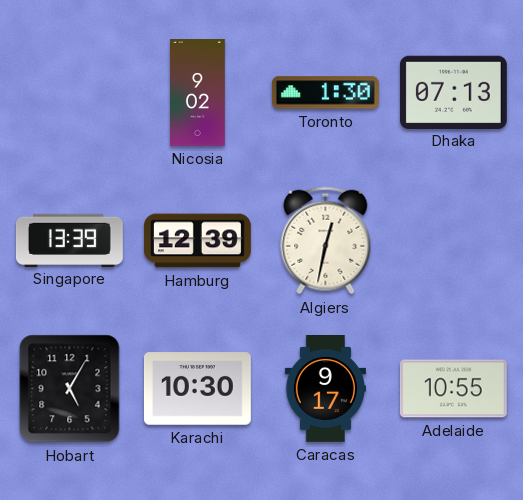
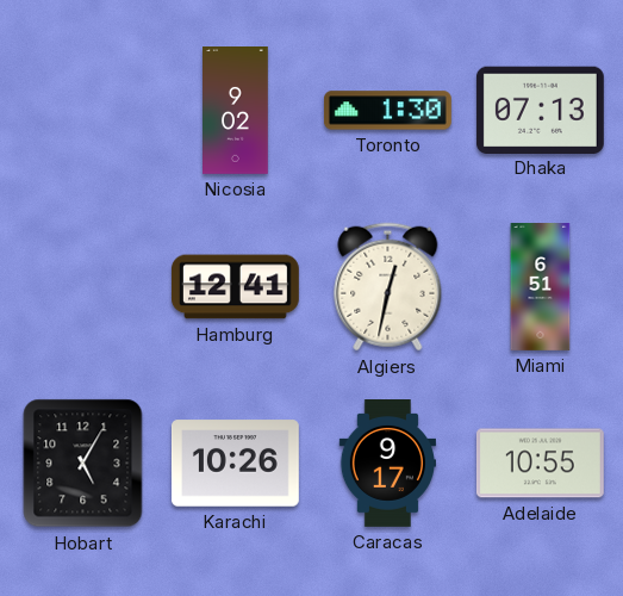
Singapore: 13:39 -> none
Hamburg: 12:39 -> 12:41
Miami: none -> 6:51
Karachi: 10:30 -> 10:26
